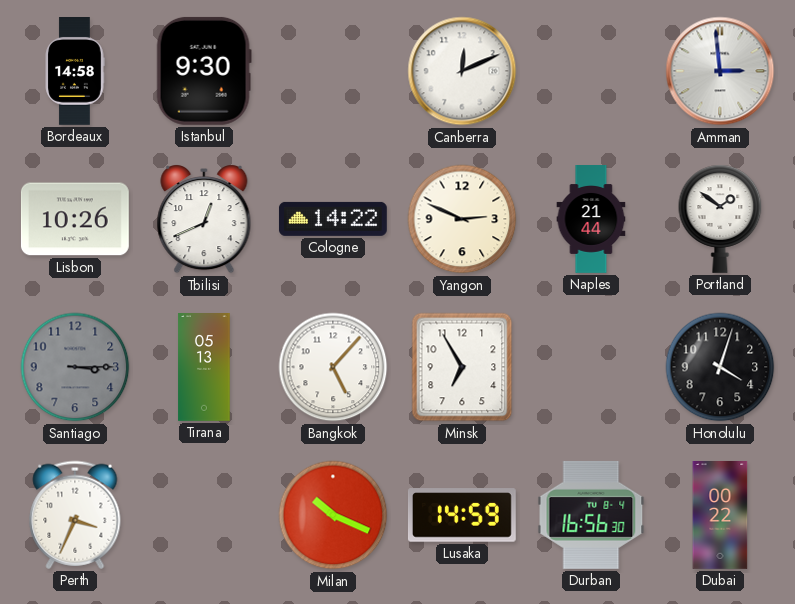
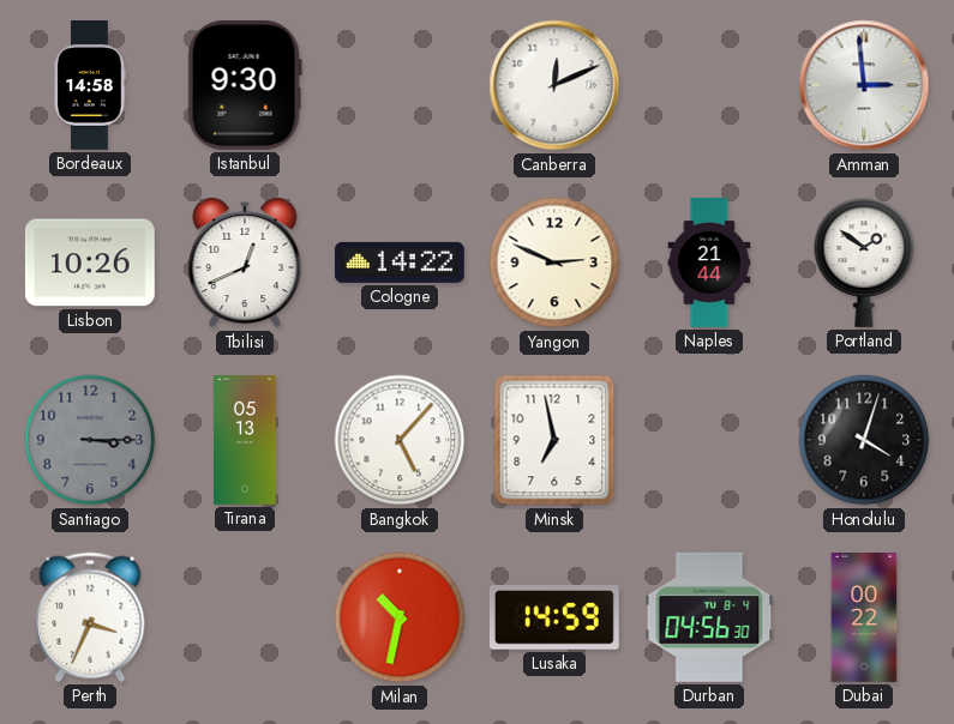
Minsk: 6:55 -> 6:58
Milan: 10:19 -> 10:32
Durban: 16:56 -> 04:56
